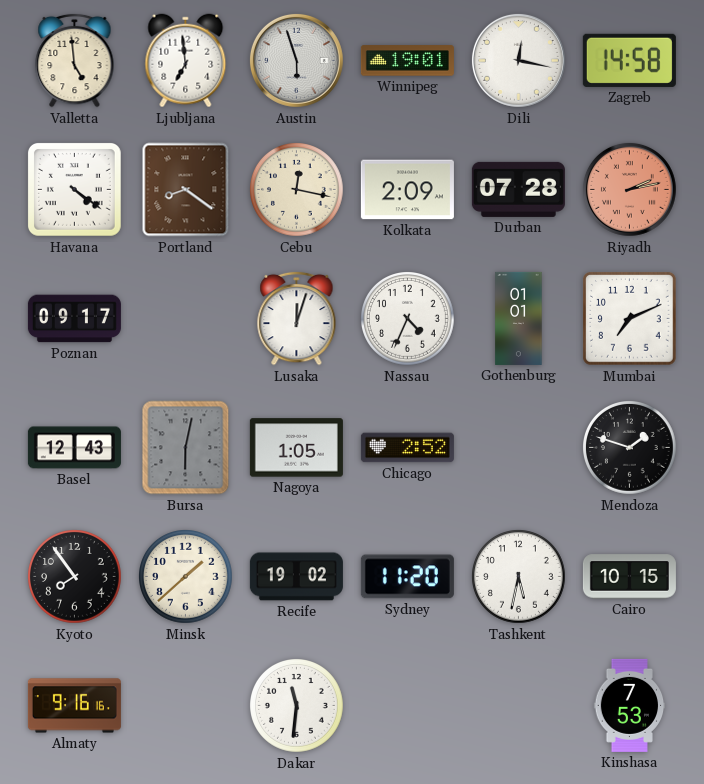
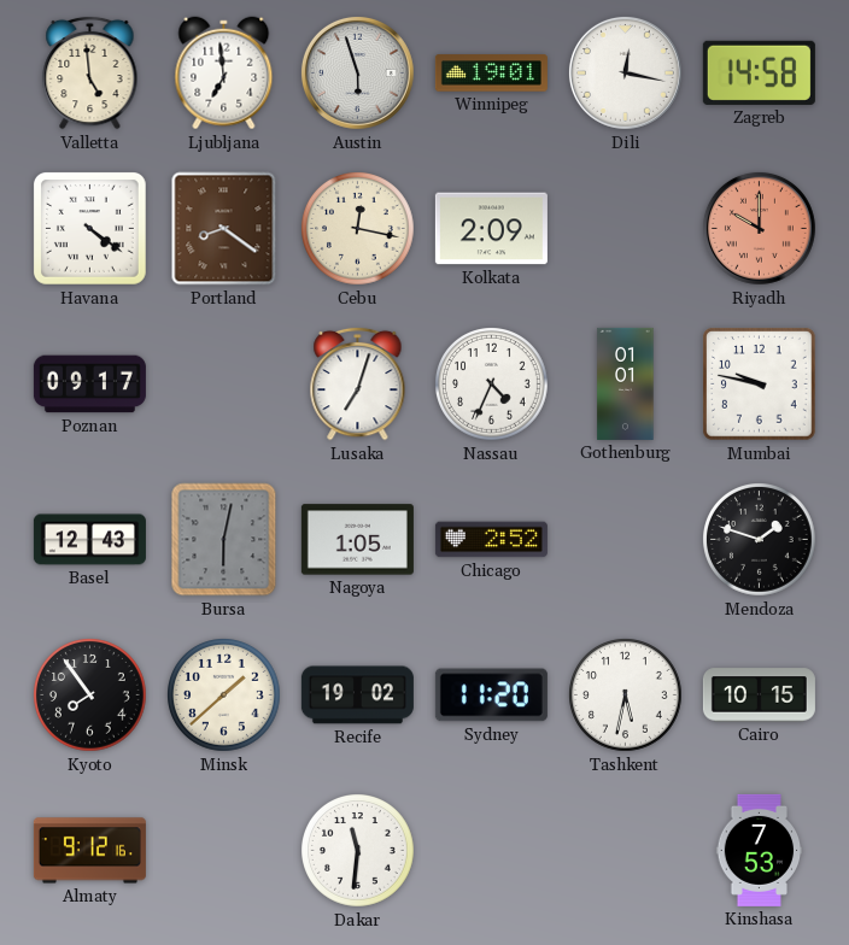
Durban: 07:28 -> none
Riyadh: 2:13 -> 10:00
Lusaka: 12:03 -> 7:03
Mumbai: 7:11 -> 9:47
Almaty: 9:16 -> 9:12
